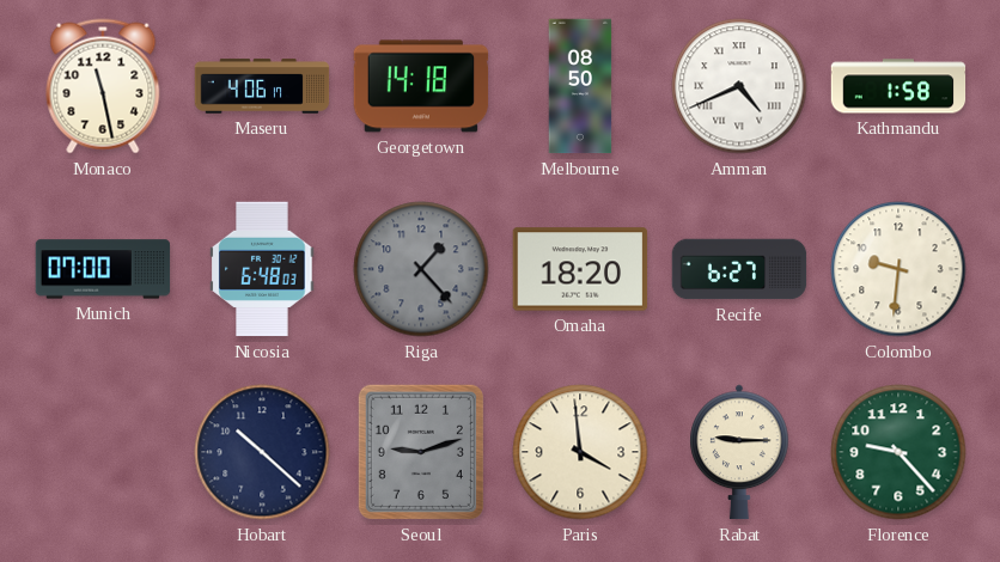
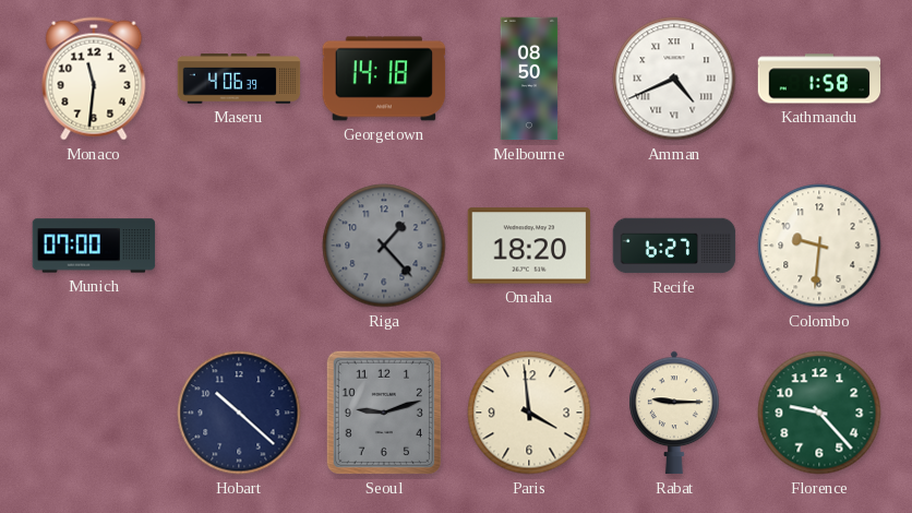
Monaco: 11:28 -> 11:31
Maseru: 4:06:17 -> 4:06:39
Nicosia: 6:48 -> none
